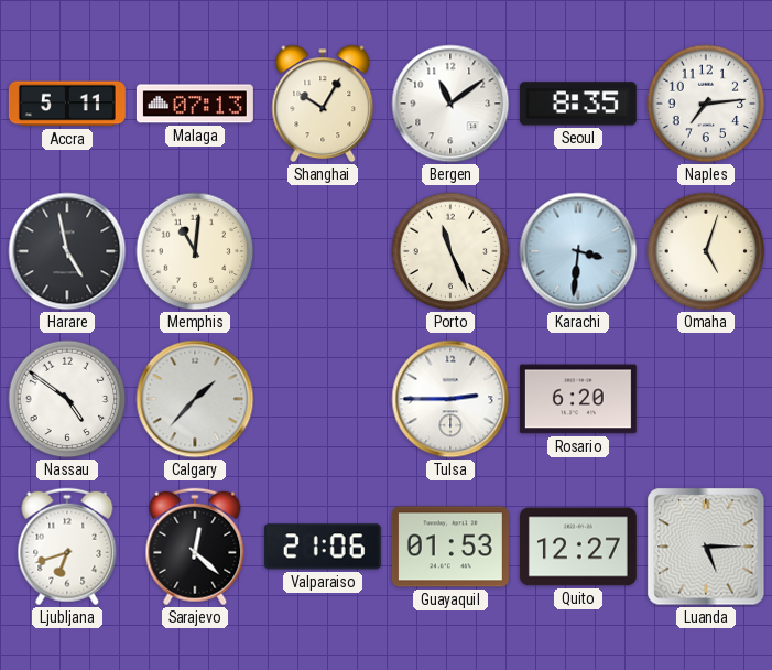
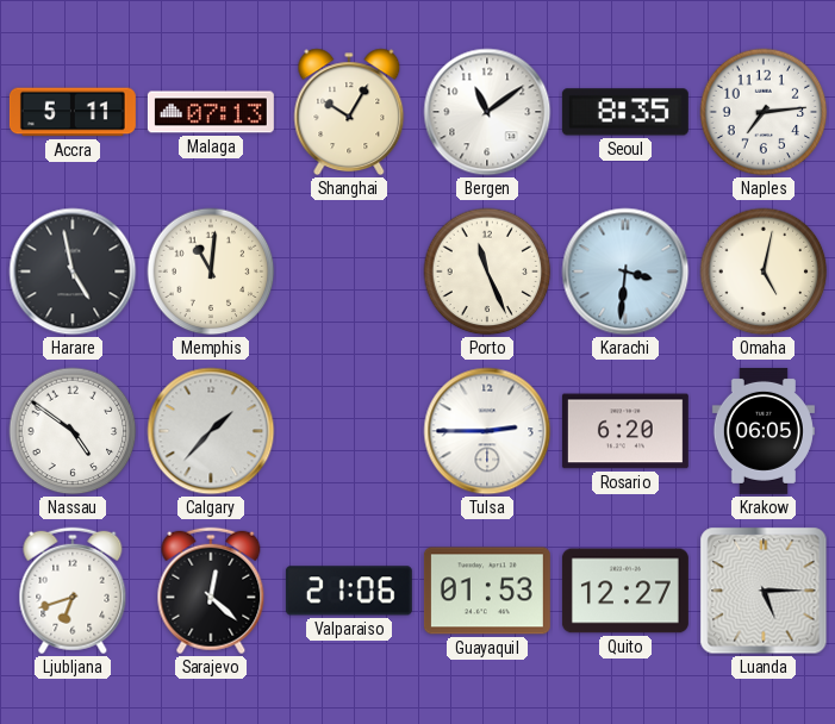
Omaha: 5:03 -> 5:02
Krakow: none -> 06:05
